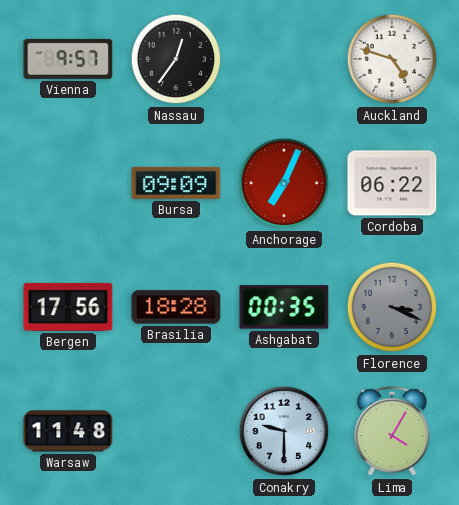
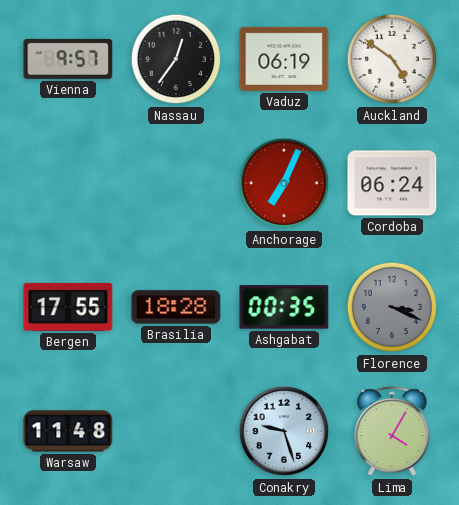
Vaduz: none -> 06:19
Auckland: 4:48 -> 4:51
Bursa: 09:09 -> none
Cordoba: 06:22 -> 06:24
Bergen: 17:56 -> 17:55
Conakry: 9:30 -> 9:27
